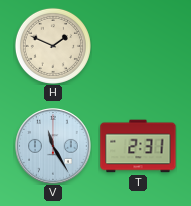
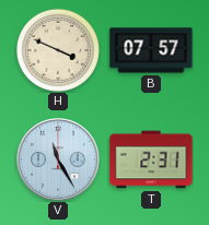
H: 1:49 -> 3:49
B: none -> 07:57
